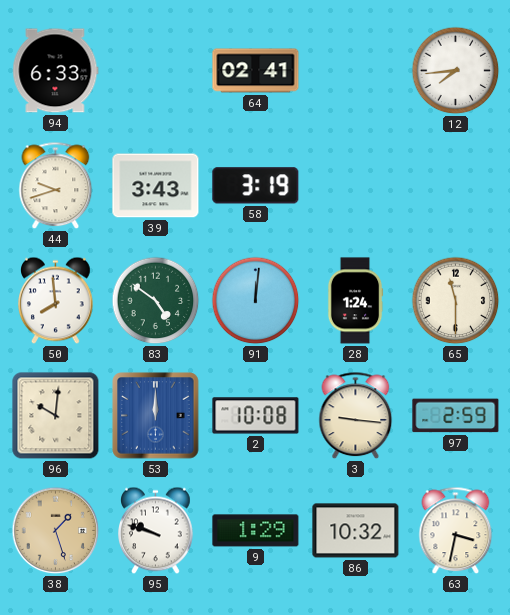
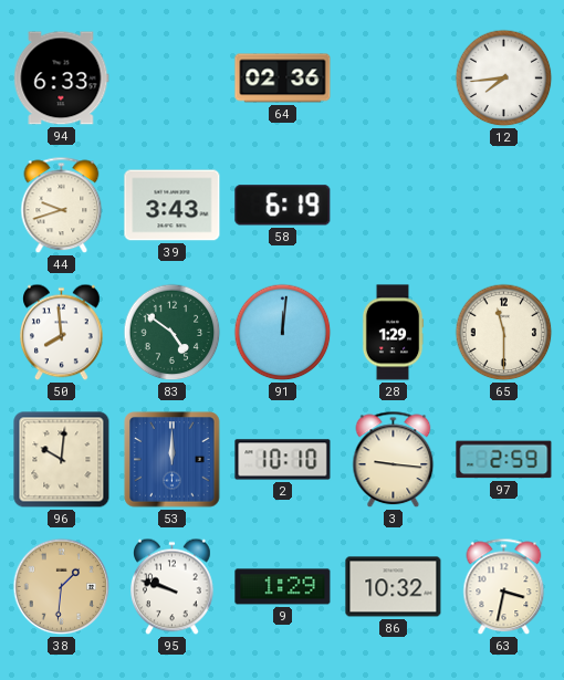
64: 02:41 -> 02:36
58: 3:19 -> 6:19
28: 1:24 -> 1:29
2: 10:08 -> 10:10
38: 1:27 -> 1:31
